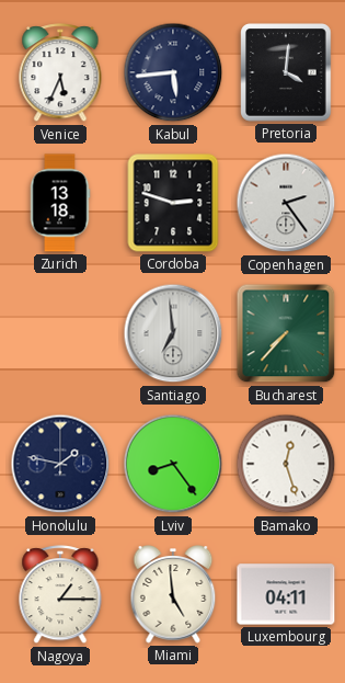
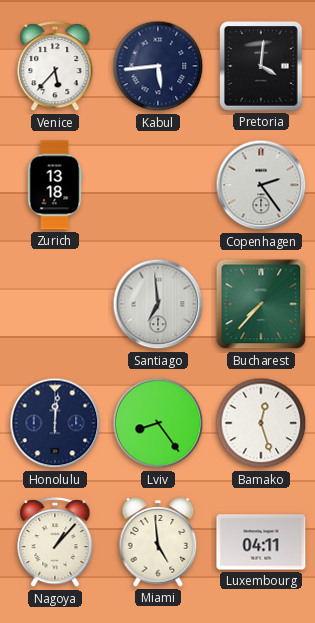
Venice: 5:34 -> 5:37
Cordoba: 2:48 -> none
Honolulu: 1:47 -> 12:01
Nagoya: 1:15 -> 1:07
